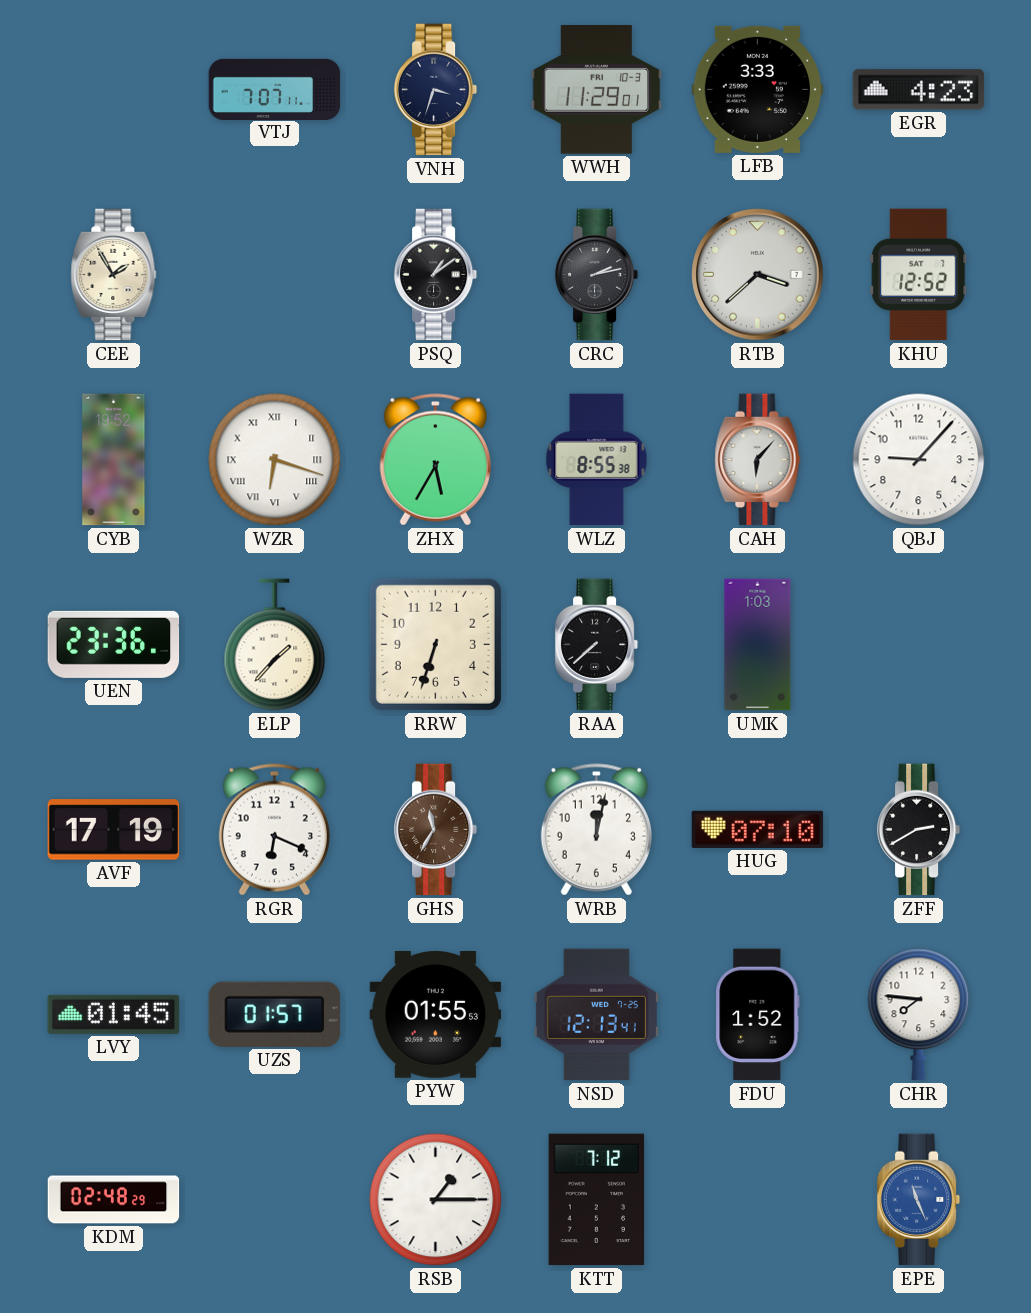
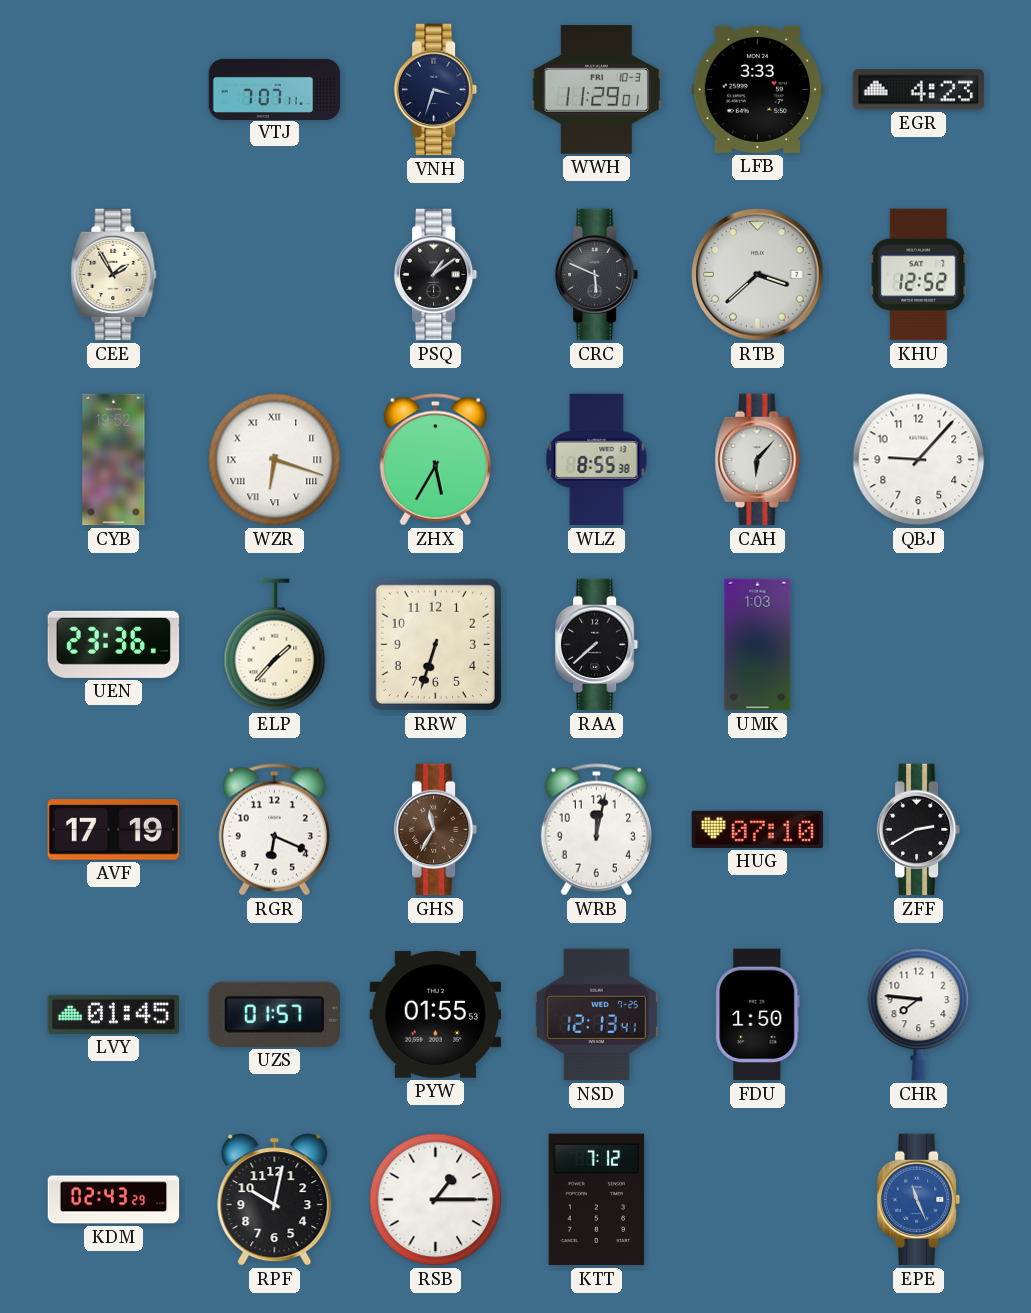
CRC: 2:13 -> 5:49
FDU: 1:52 -> 1:50
KDM: 02:48 -> 02:43
RPF: none -> 10:02
